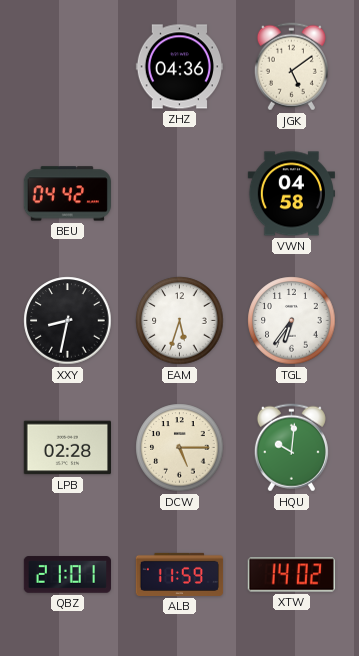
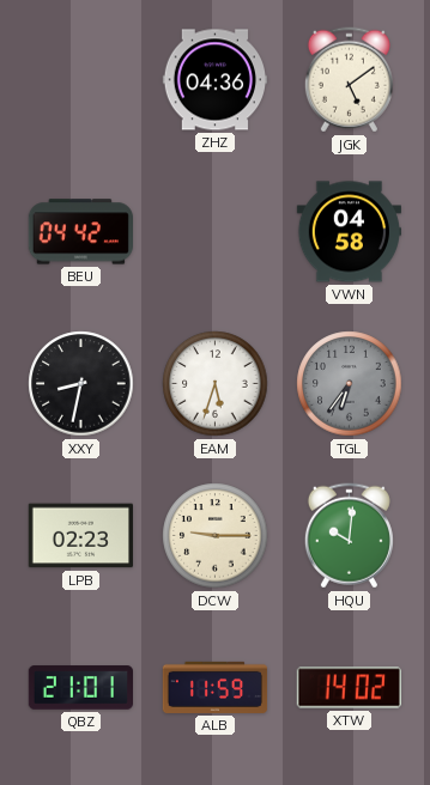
TGL dial: white -> grey
LPB: 02:28 -> 02:23
DCW: 5:15 -> 9:15
